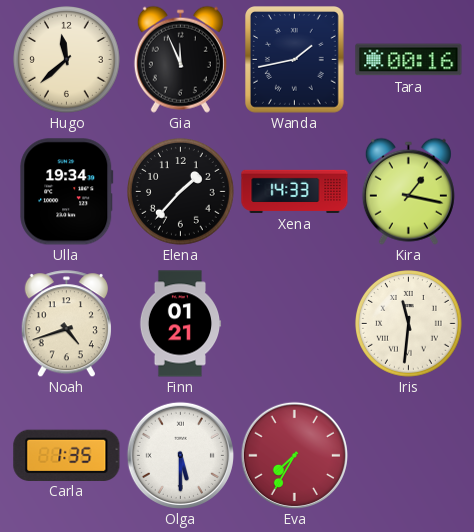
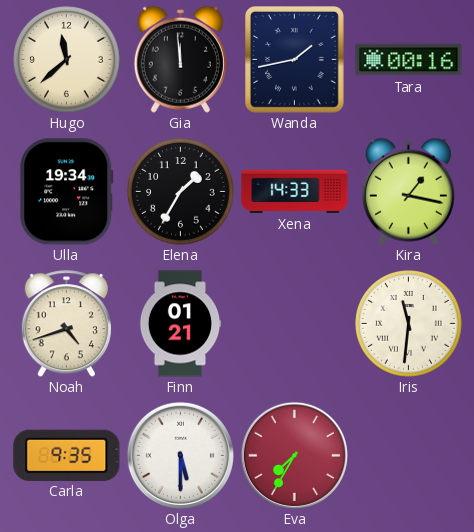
Gia: 11:56 -> 11:59
Elena: 1:37 -> 1:35
Carla: 1:35 -> 9:35
